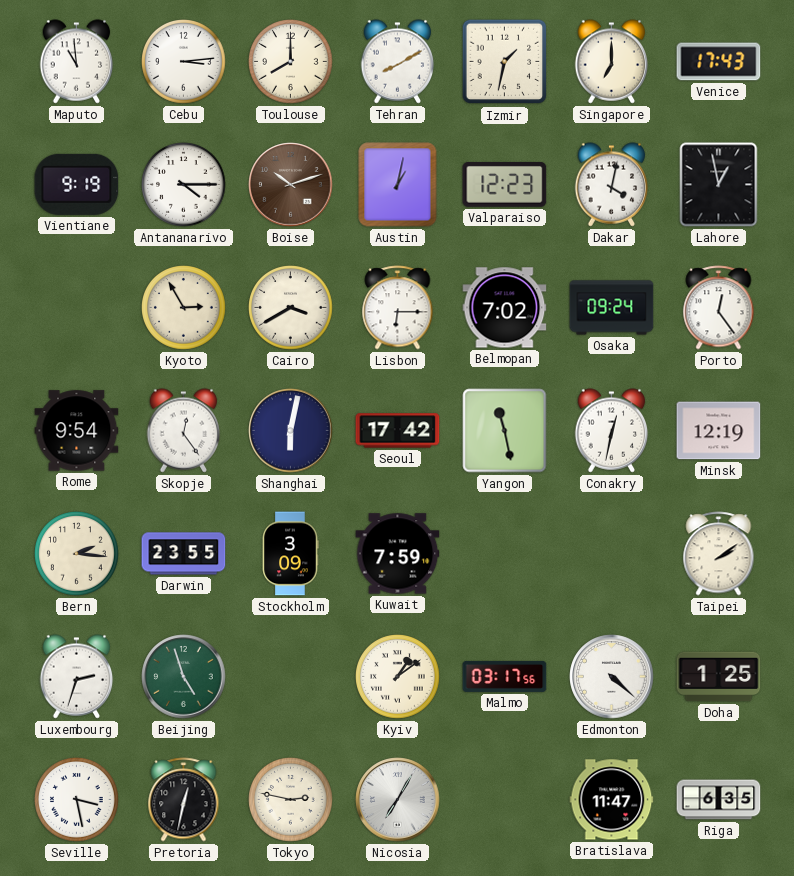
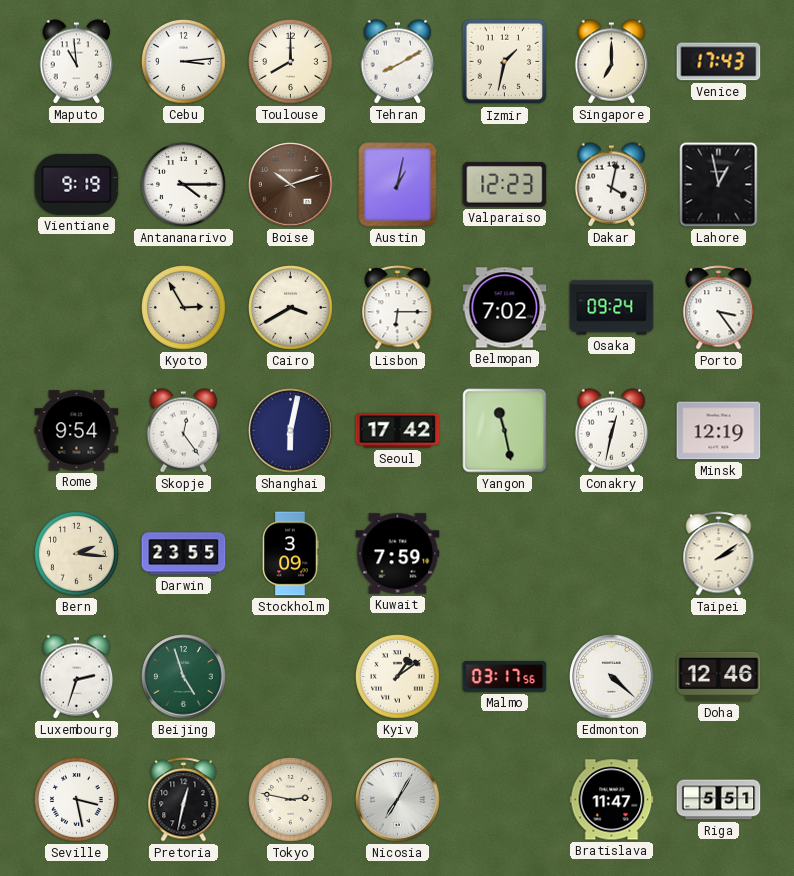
Porto: 12:24 -> 3:24
Doha: 1:25 -> 12:46
Riga: 6:35 -> 5:51
